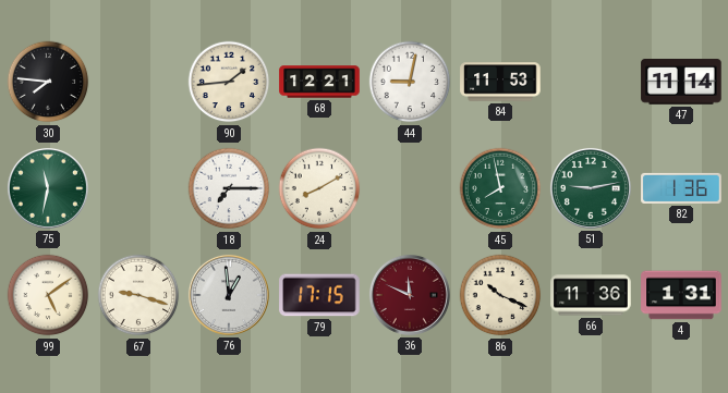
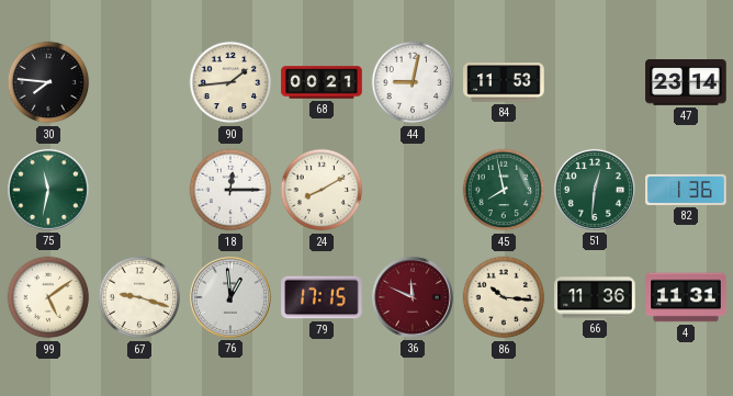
68: 12:21 -> 00:21
47: 11:14 -> 23:14
18: 7:15 -> 12:15
51: 9:13 -> 12:31
86: 10:19 -> 10:16
4: 1:31 -> 11:31
